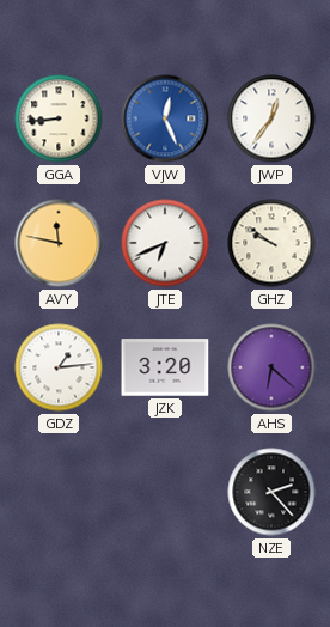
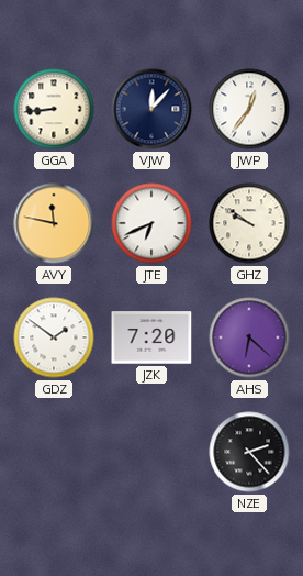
VJW: 12:26 -> 12:07
VJW dial: blue -> navy
GDZ: 1:14 -> 1:51
JZK: 3:20 -> 7:20
